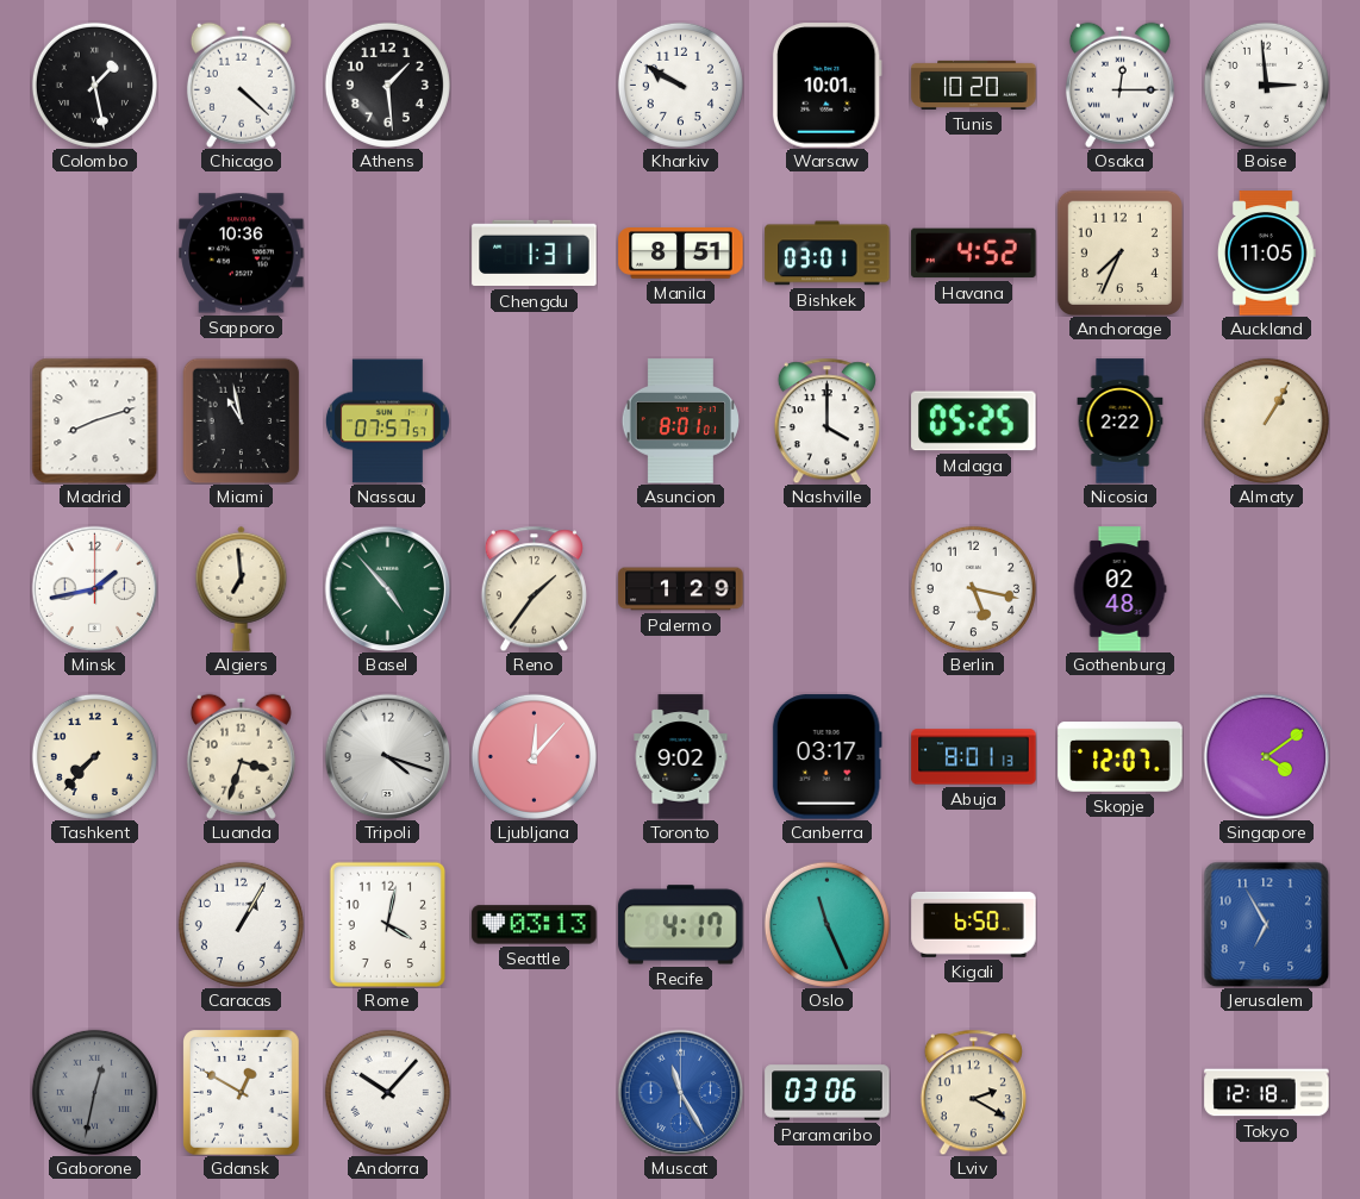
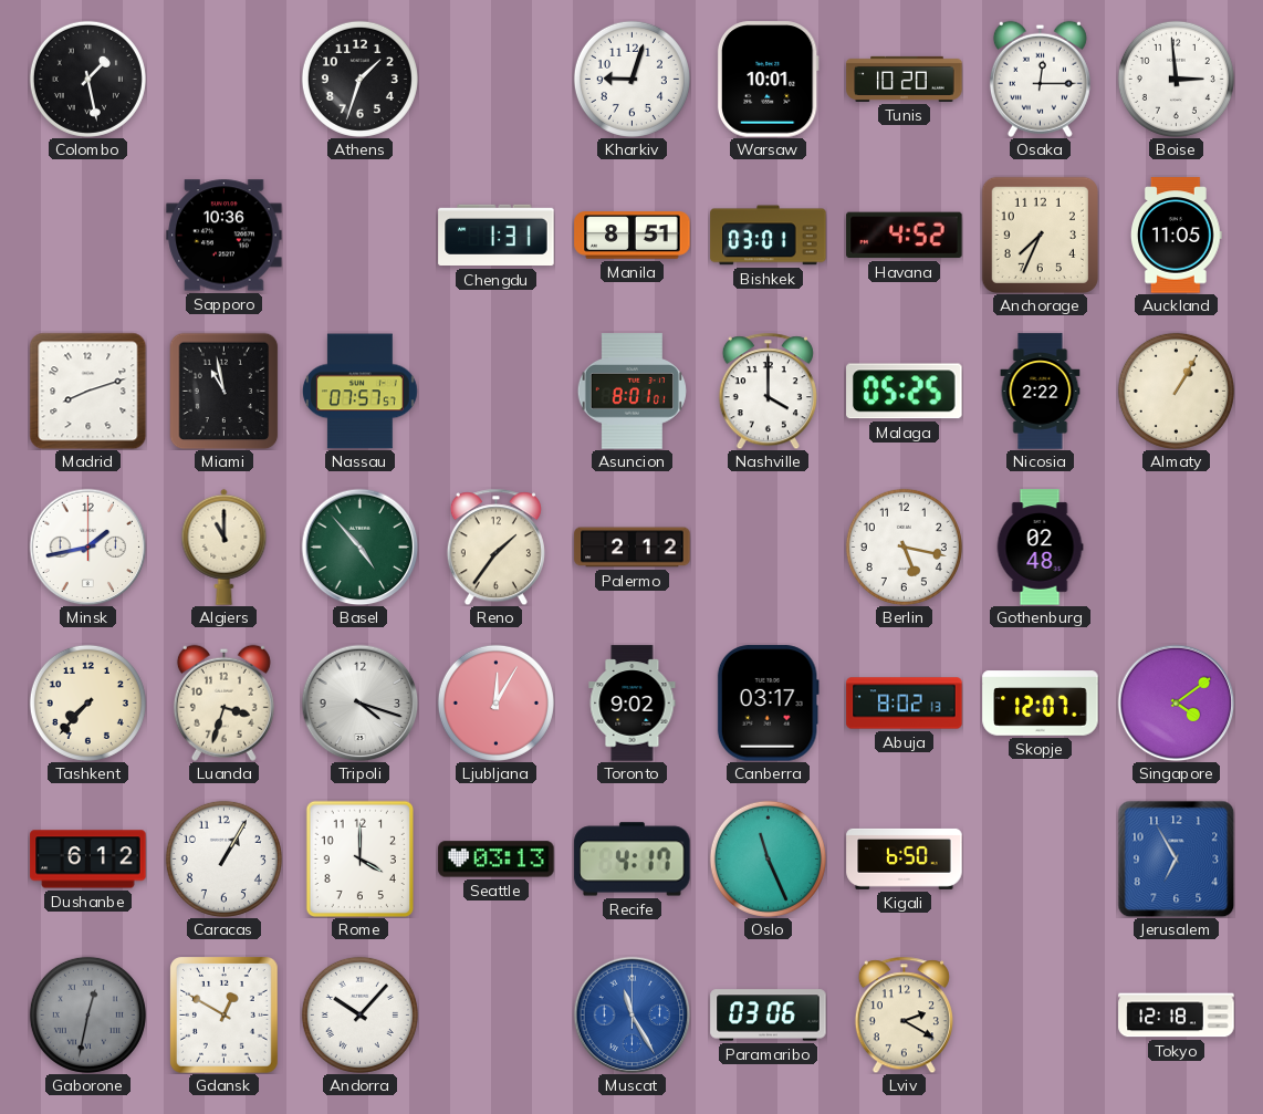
Chicago: 4:22 -> none
Athens: 1:29 -> 1:33
Kharkiv: 9:50 -> 9:03
Algiers: 6:59 -> 11:00
Palermo: 1:29 -> 2:12
Ljubljana: 12:07 -> 12:05
Abuja: 8:01 -> 8:02
Dushanbe: none -> 6:12
Rome: 4:02 -> 4:00
